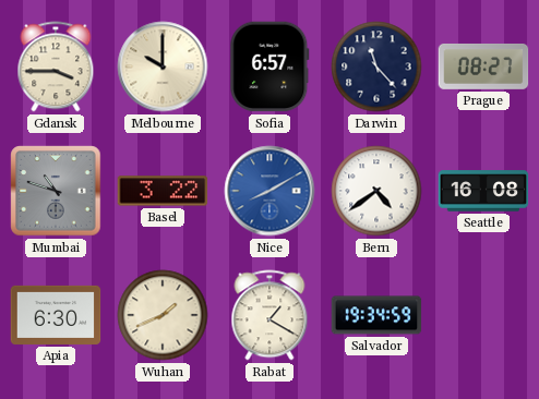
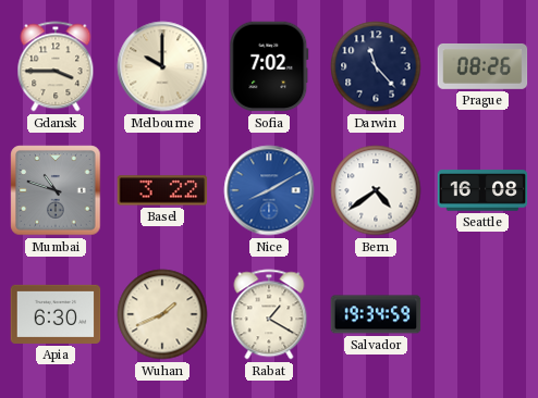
Sofia: 6:57 -> 7:02
Prague: 08:27 -> 08:26
